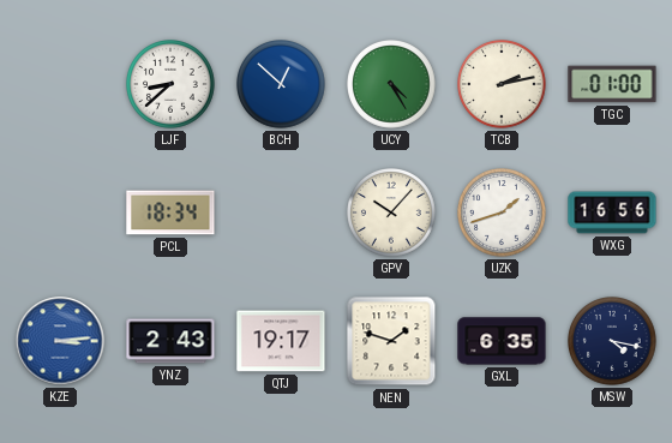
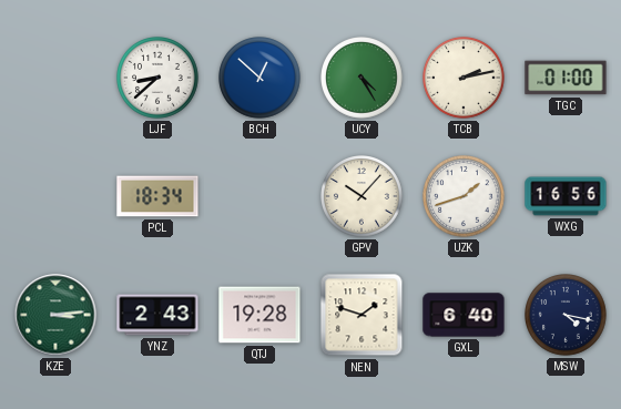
KZE dial: blue -> green
QTJ: 19:17 -> 19:28
GXL: 6:35 -> 6:40
